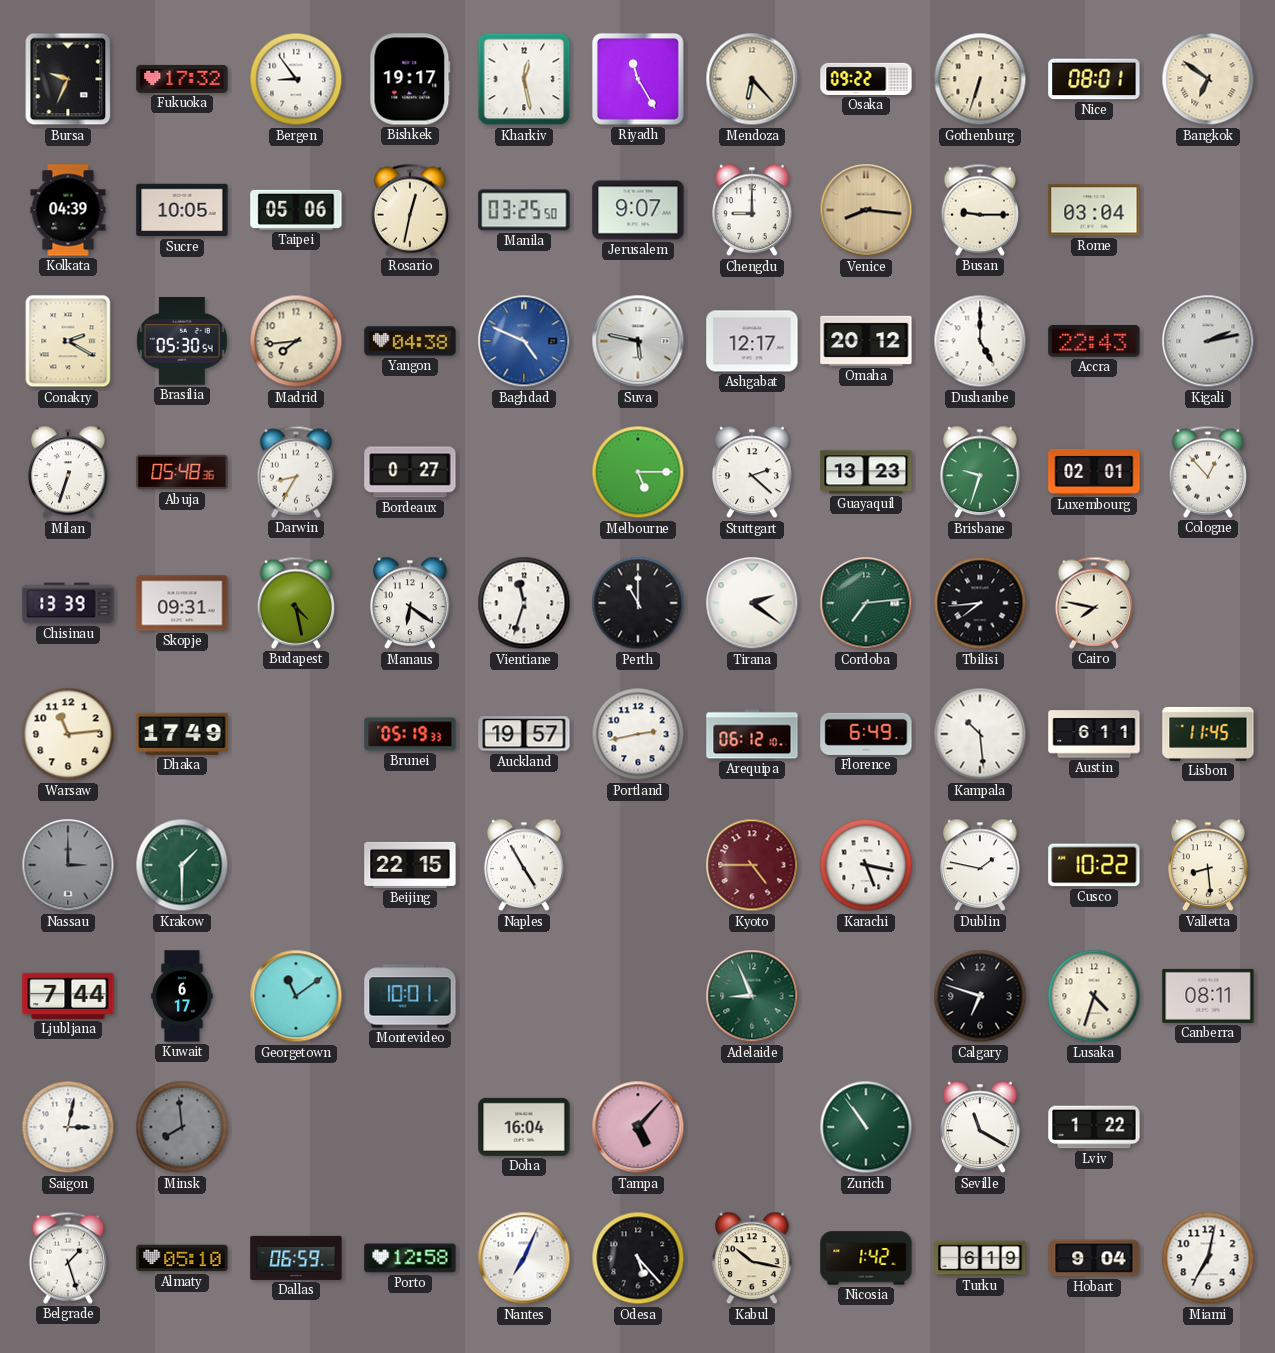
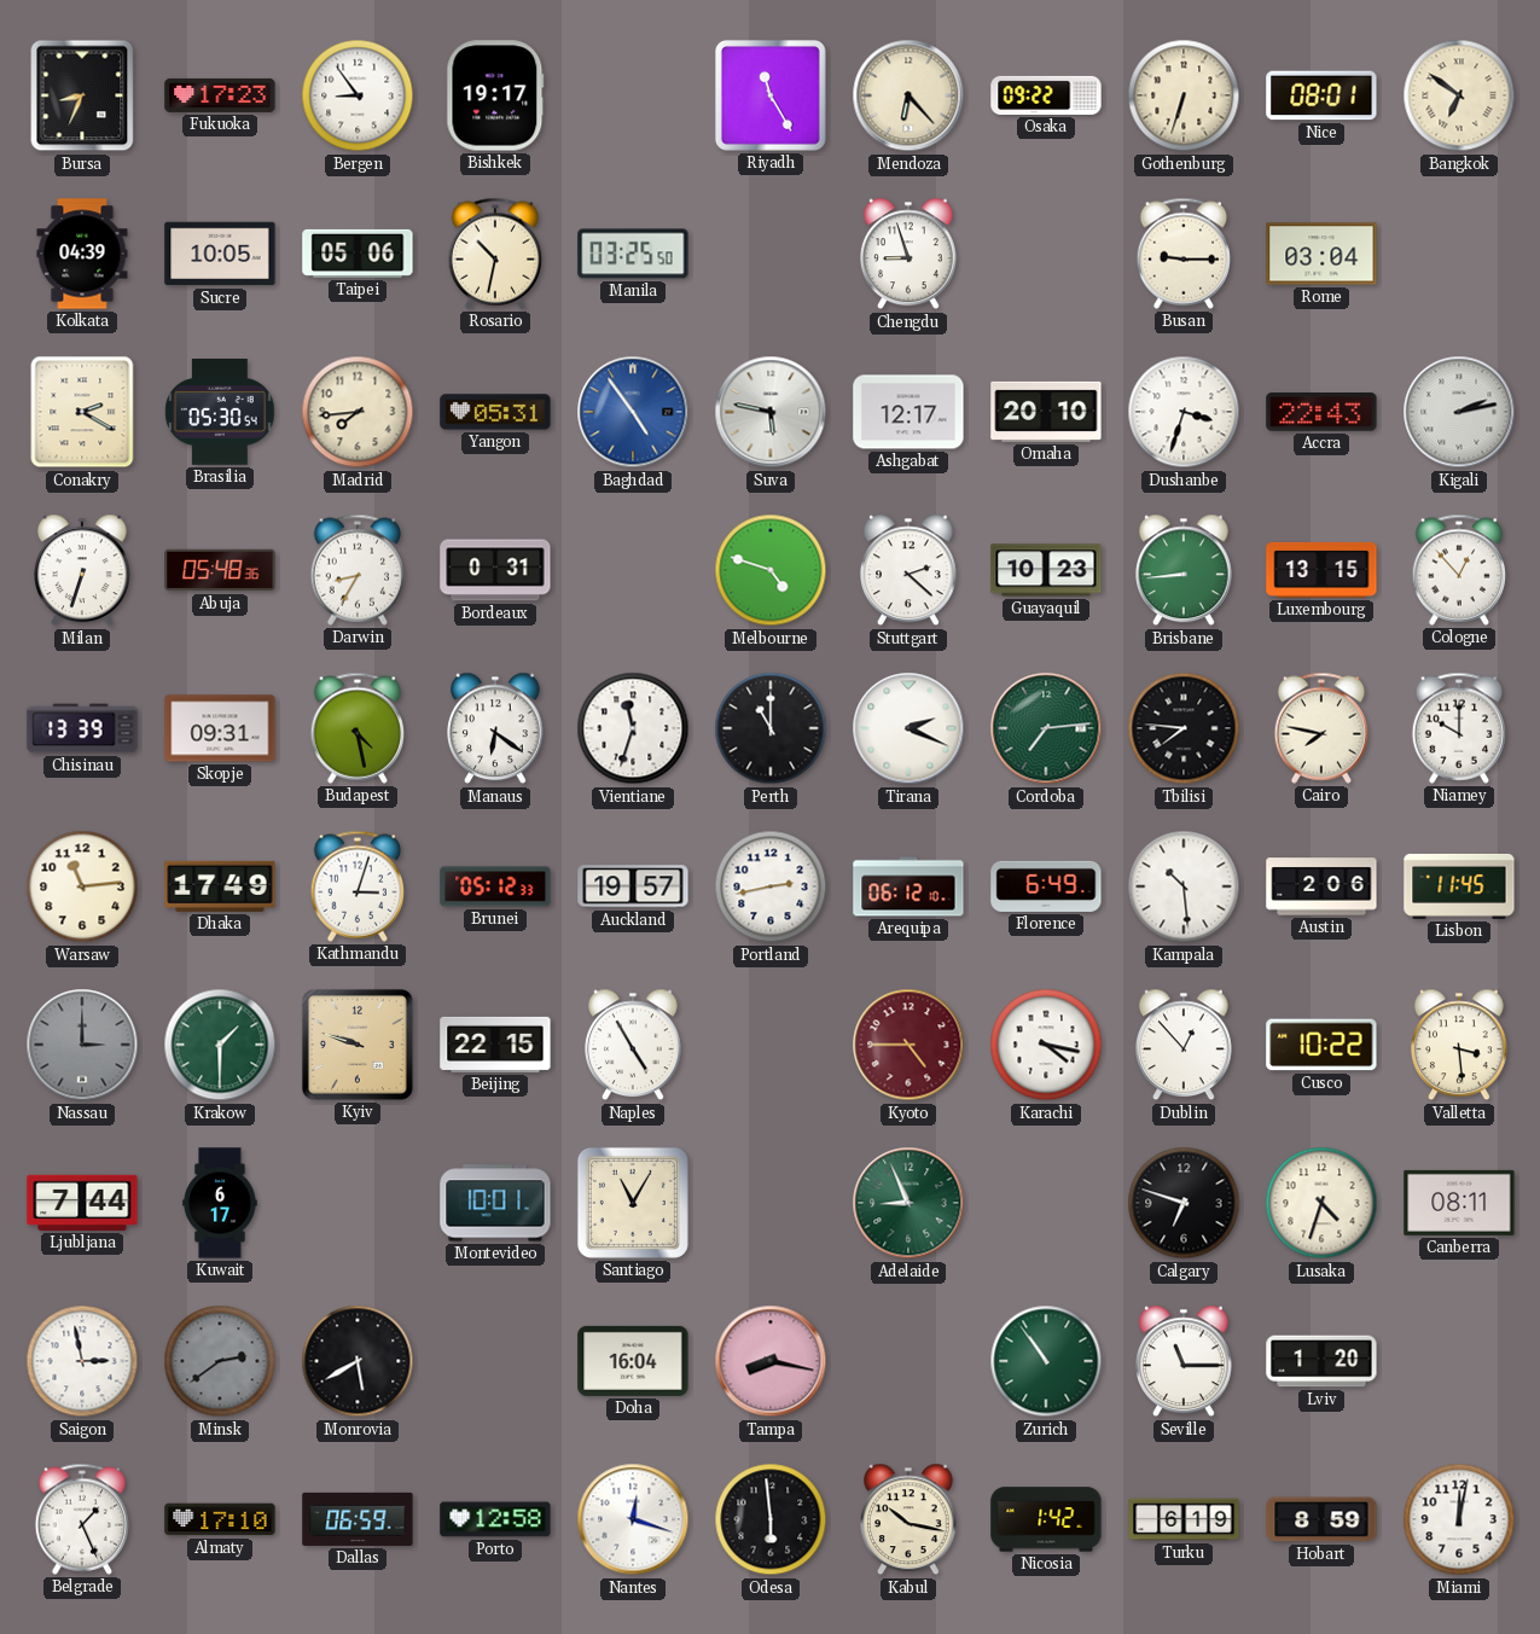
Bursa: 9:34 -> 8:34
Fukuoka: 17:32 -> 17:23
Kharkiv: 12:28 -> none
Rosario: 12:32 -> 10:32
Jerusalem: 9:07 -> none
Chengdu: 9:00 -> 8:57
Venice: 8:16 -> none
Yangon: 04:38 -> 05:31
Baghdad: 4:49 -> 4:54
Omaha: 20:12 -> 20:10
Dushanbe: 5:00 -> 3:33
Bordeaux: 0:27 -> 0:31
Melbourne: 5:15 -> 4:48
Guayaquil: 13:23 -> 10:23
Brisbane: 9:33 -> 8:44
Luxembourg: 02:01 -> 13:15
Tirana: 2:21 -> 2:19
Tbilisi: 7:44 -> 7:46
Niamey: none -> 10:00
Kathmandu: none -> 3:03
Brunei: 05:19 -> 05:12
Austin: 6:11 -> 2:06
Kyiv: none -> 9:48
Karachi: 5:17 -> 4:17
Dublin: 1:47 -> 12:53
Valletta: 8:29 -> 3:29
Georgetown: 11:09 -> none
Santiago: none -> 11:05
Saigon: 3:02 -> 2:58
Minsk: 7:59 -> 2:39
Monrovia: none -> 5:40
Tampa: 5:07 -> 8:17
Seville: 11:20 -> 11:15
Lviv: 1:22 -> 1:20
Belgrade: 1:27 -> 1:26
Almaty: 05:10 -> 17:10
Nantes: 7:04 -> 12:18
Odesa: 5:23 -> 5:59
Hobart: 9:04 -> 8:59
Miami: 7:02 -> 12:02
